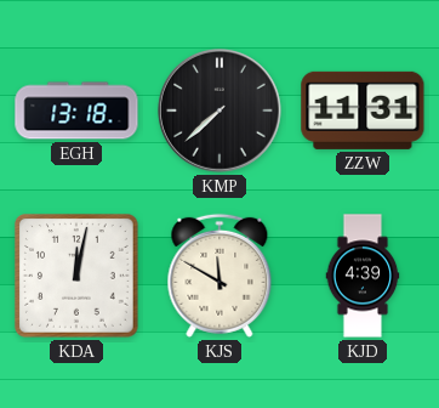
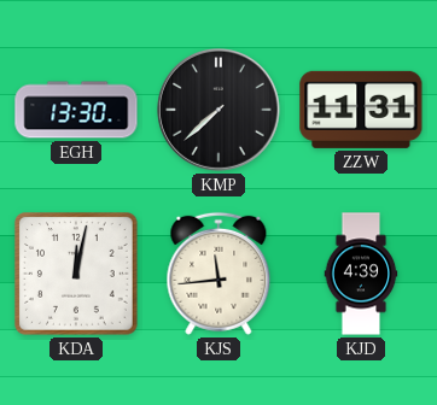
EGH: 13:18 -> 13:30
KJS: 11:50 -> 11:44
